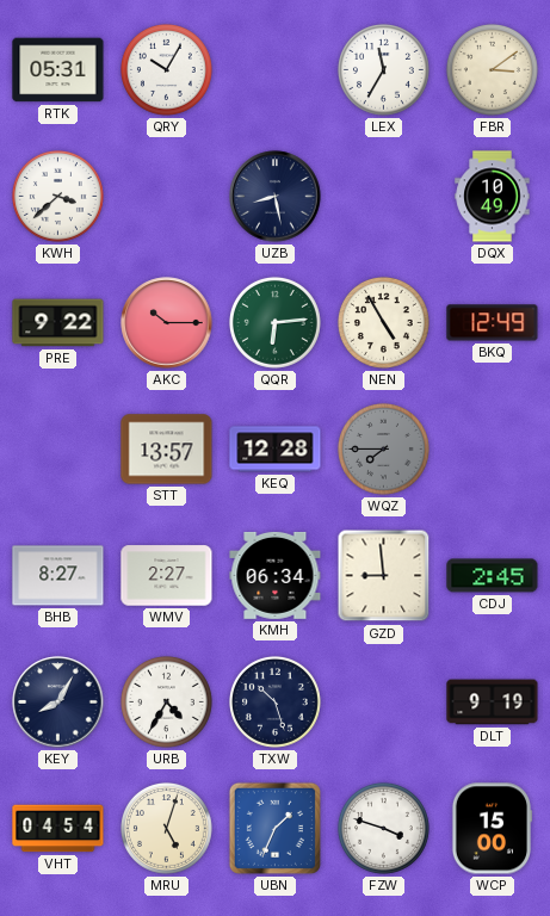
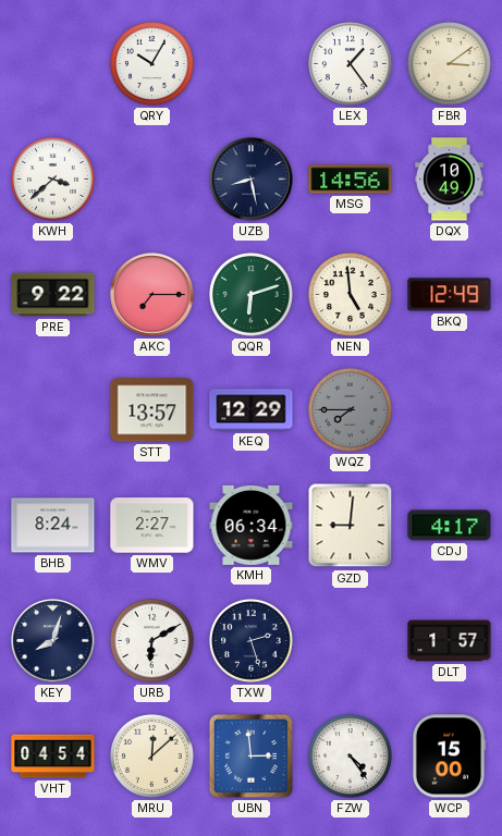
RTK: 05:31 -> none
LEX: 11:35 -> 1:24
MSG: none -> 14:56
AKC: 10:15 -> 7:15
QQR: 6:14 -> 6:12
NEN: 4:55 -> 4:59
KEQ: 12:28 -> 12:29
BHB: 8:27 -> 8:24
GZD: 8:59 -> 9:01
CDJ: 2:45 -> 4:17
KEY: 8:05 -> 8:03
URB: 4:35 -> 6:10
TXW: 10:27 -> 2:27
DLT: 9:19 -> 1:57
MRU: 5:03 -> 12:08
UBN: 1:34 -> 2:59
FZW: 3:48 -> 4:24
